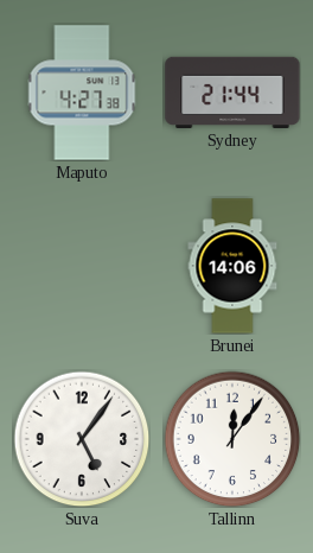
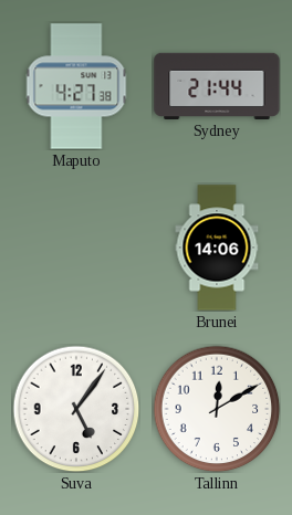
Tallinn: 12:06 -> 12:10
